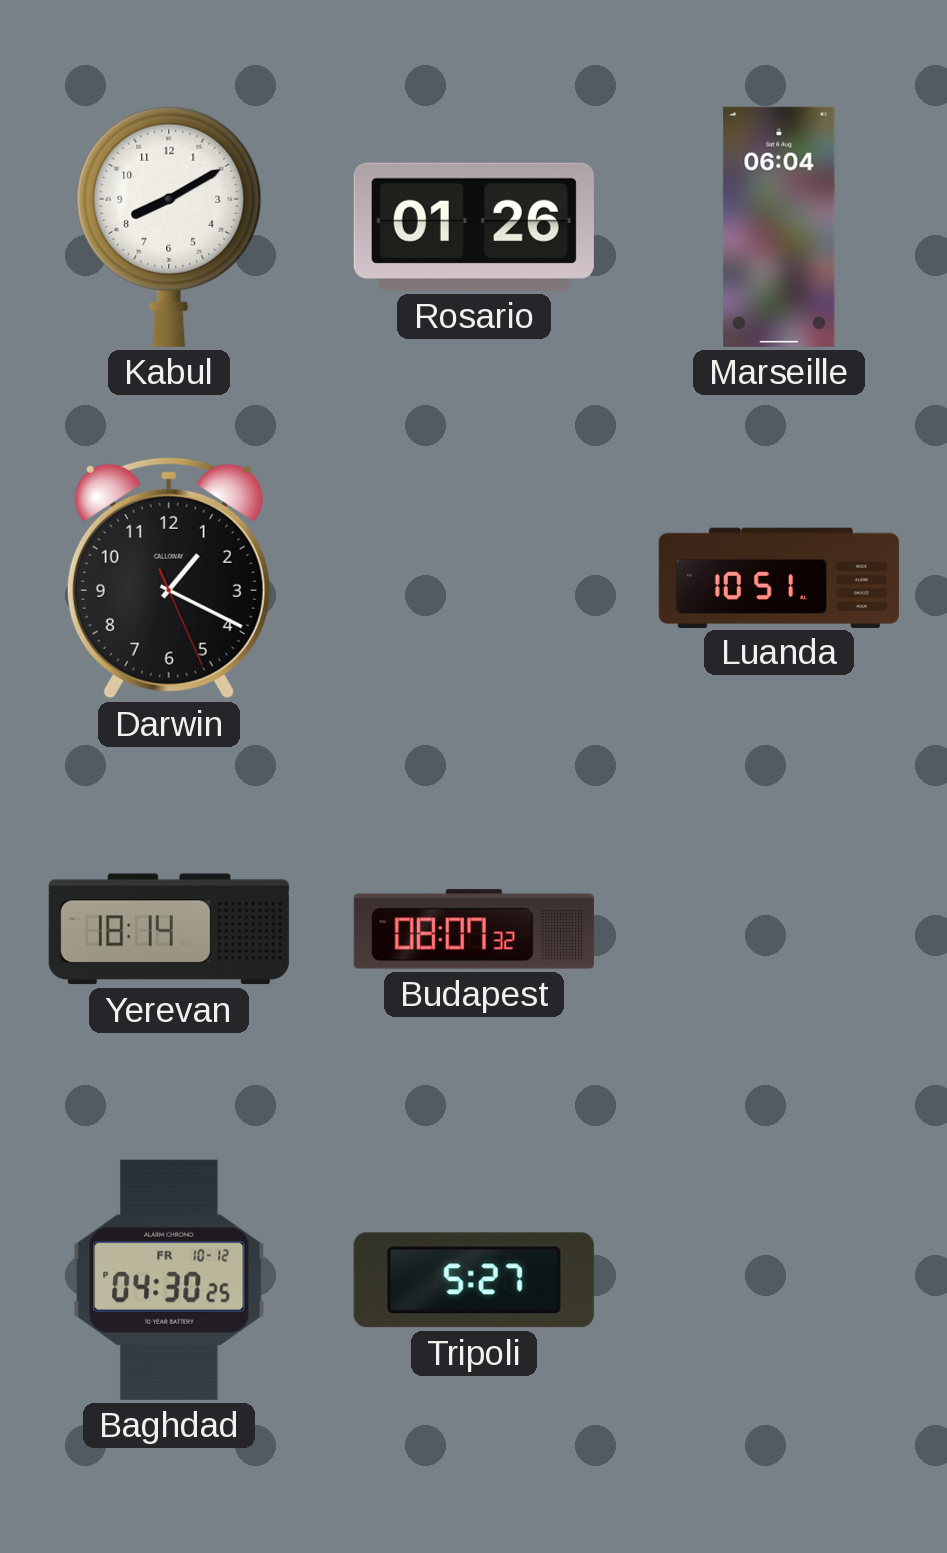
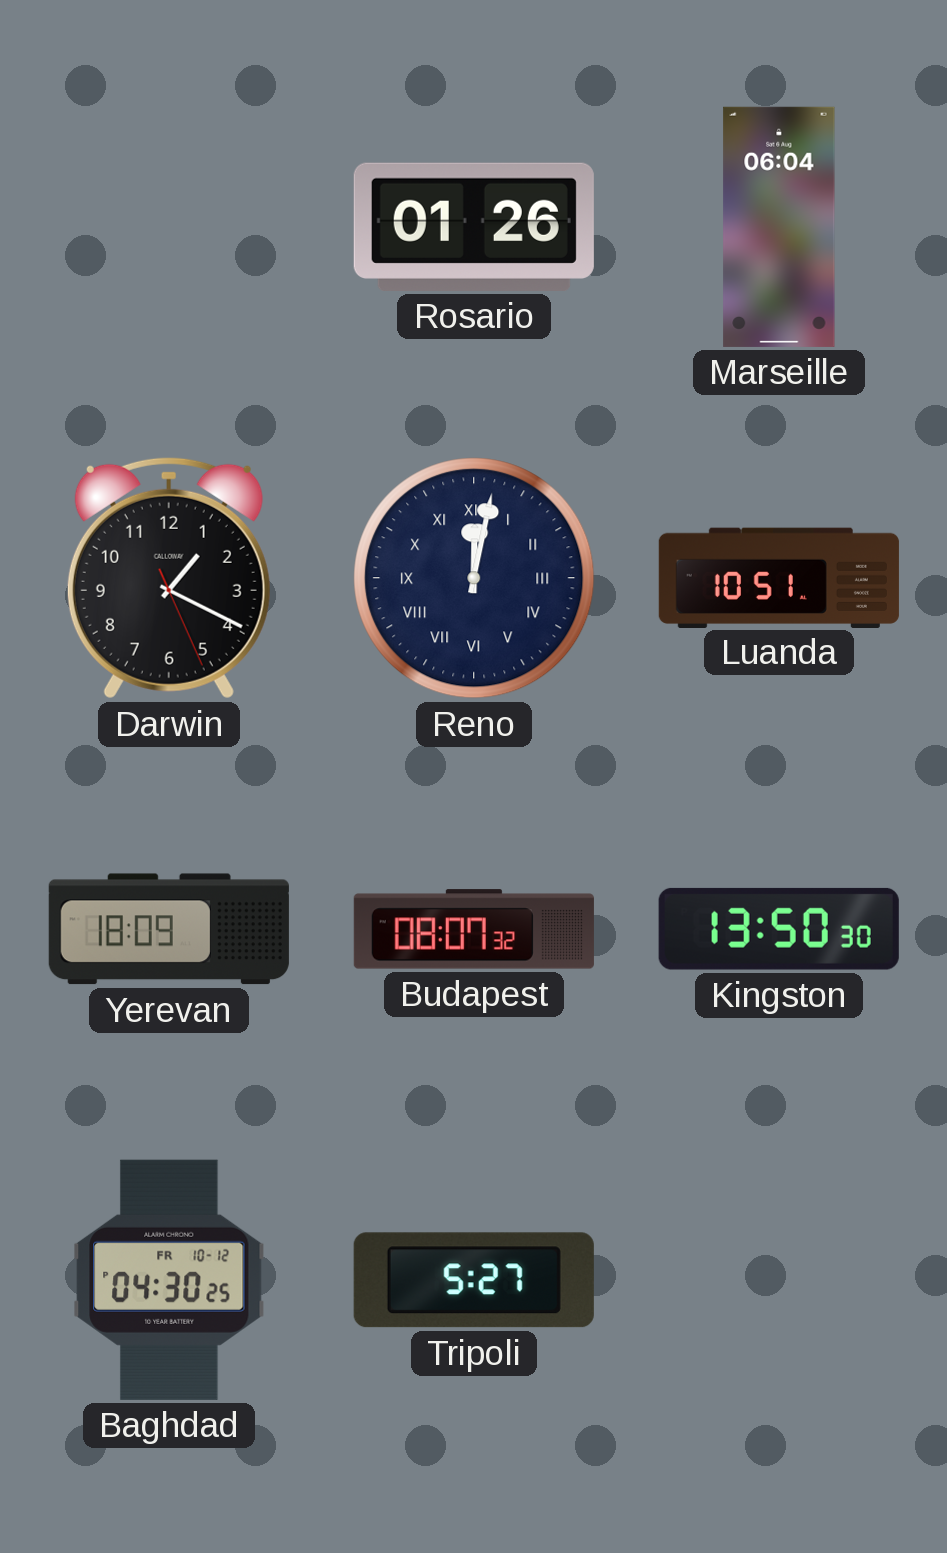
Kabul: 8:10 -> none
Reno: none -> 12:02
Yerevan: 18:14 -> 18:09
Kingston: none -> 13:50
